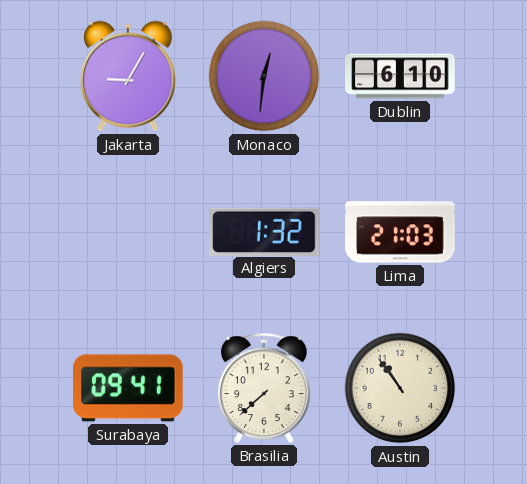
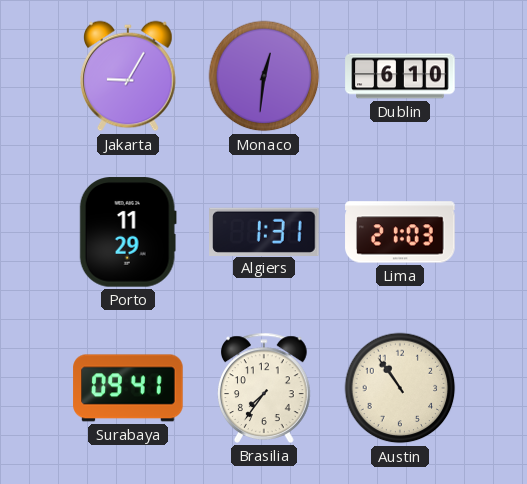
Porto: none -> 11:29
Algiers: 1:32 -> 1:31
Brasilia: 7:38 -> 7:36
